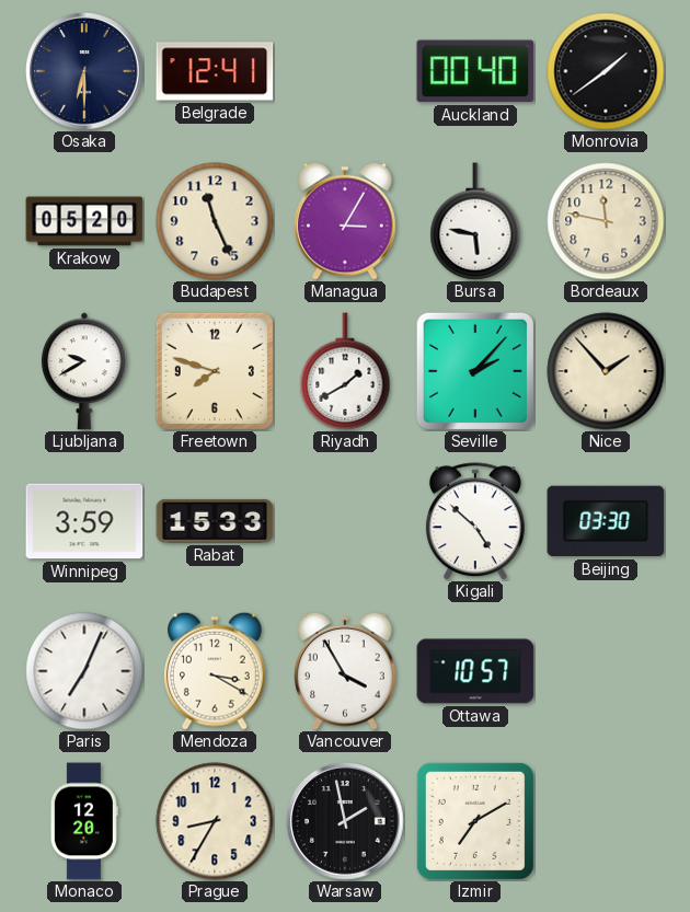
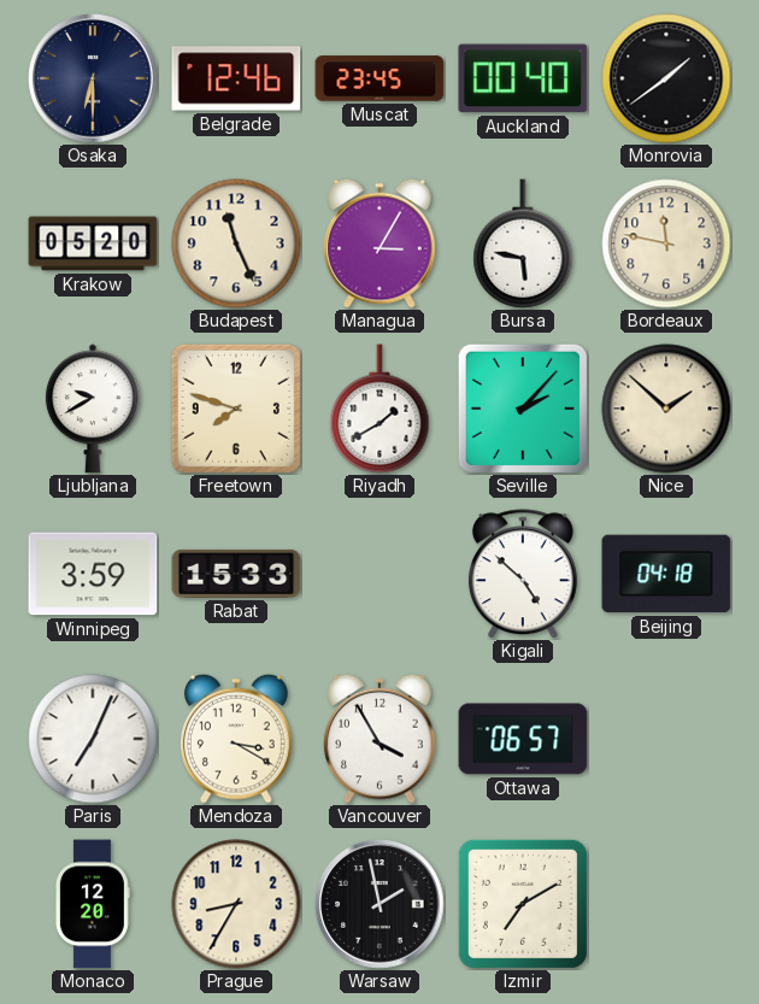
Belgrade: 12:41 -> 12:46
Muscat: none -> 23:45
Nice: 1:53 -> 1:52
Beijing: 03:30 -> 04:18
Ottawa: 10:57 -> 06:57
